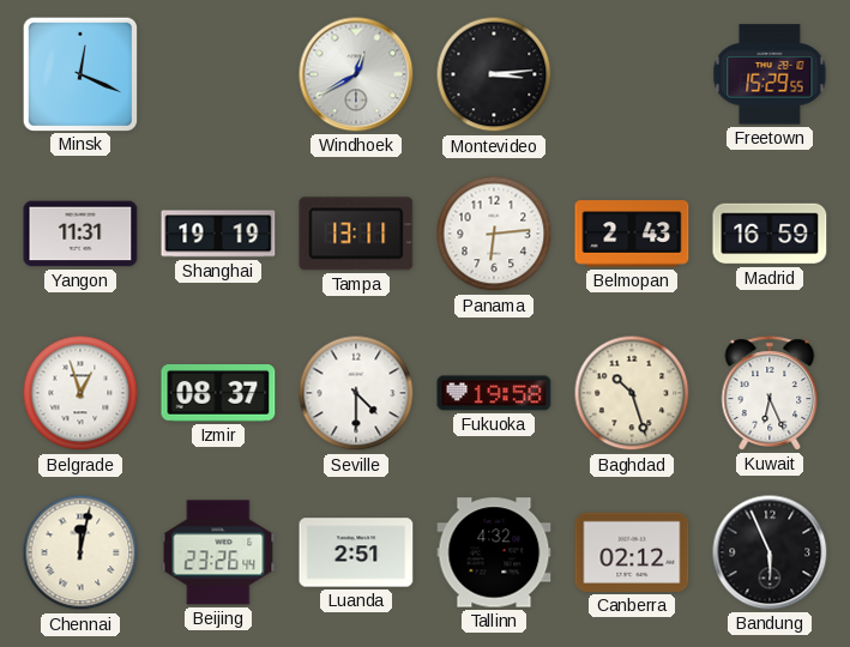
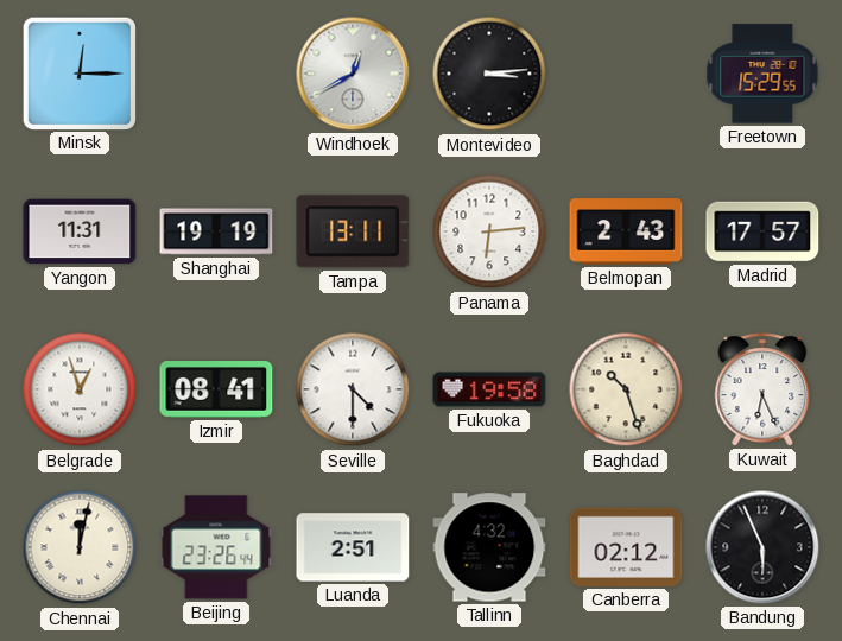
Minsk: 12:19 -> 12:15
Madrid: 16:59 -> 17:57
Izmir: 08:37 -> 08:41
